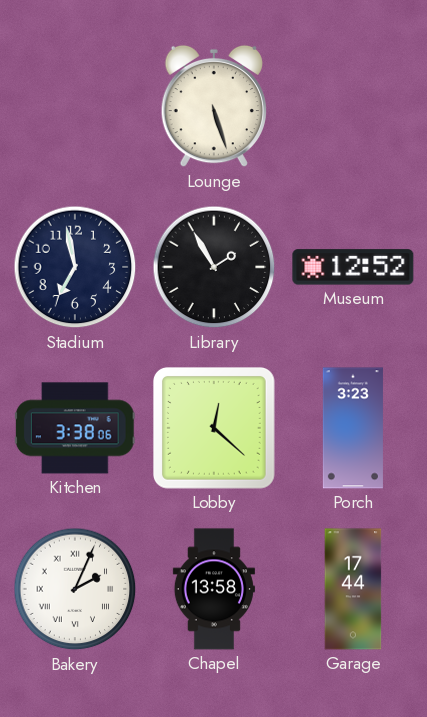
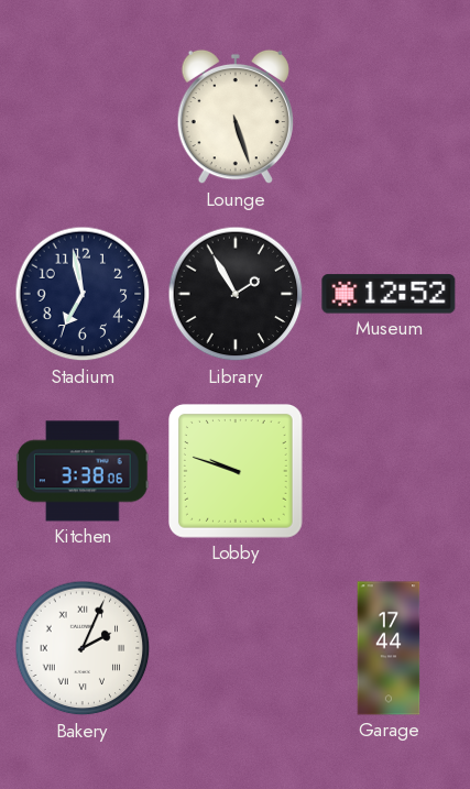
Lobby: 12:22 -> 9:48
Porch: 3:23 -> none
Chapel: 13:58 -> none
